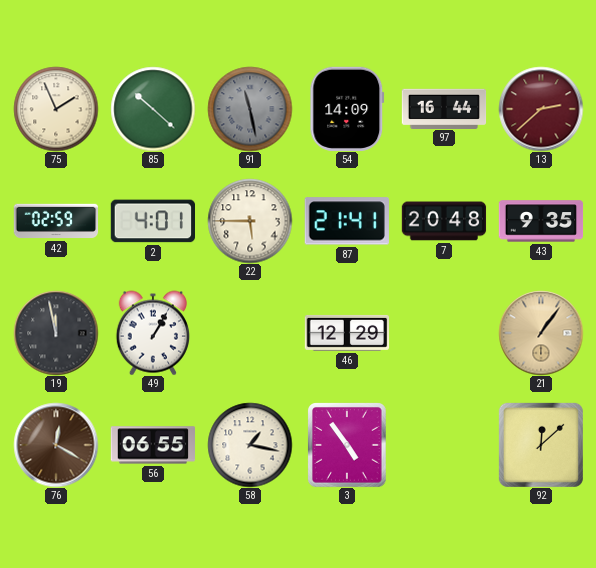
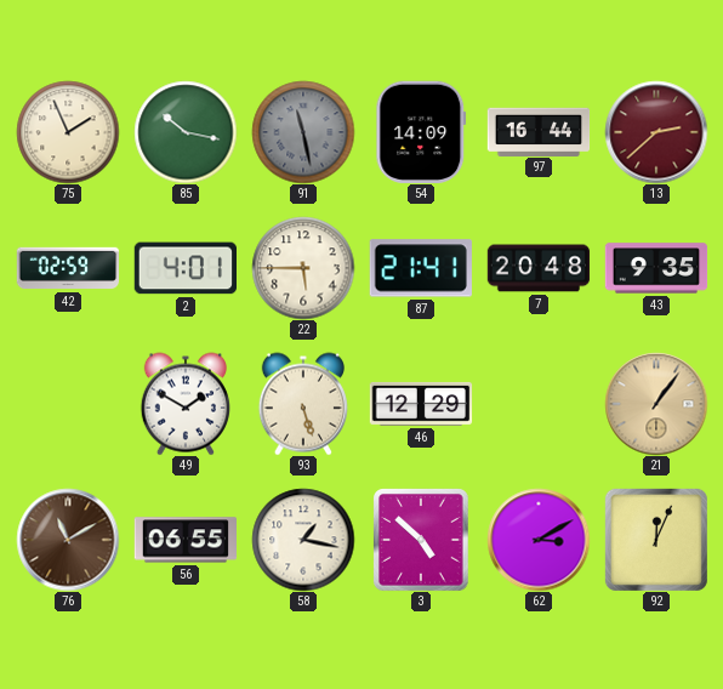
85: 10:22 -> 10:17
19: 11:58 -> none
49: 1:05 -> 1:50
93: none -> 5:27
76: 12:20 -> 11:10
3: 4:54 -> 4:52
62: none -> 3:10
92: 12:08 -> 12:04
